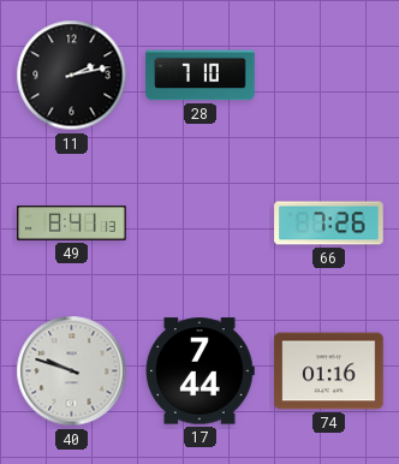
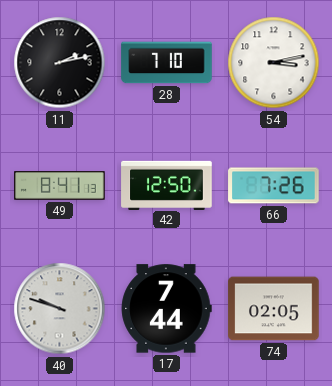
54: none -> 3:13
42: none -> 12:50
74: 01:16 -> 02:05
